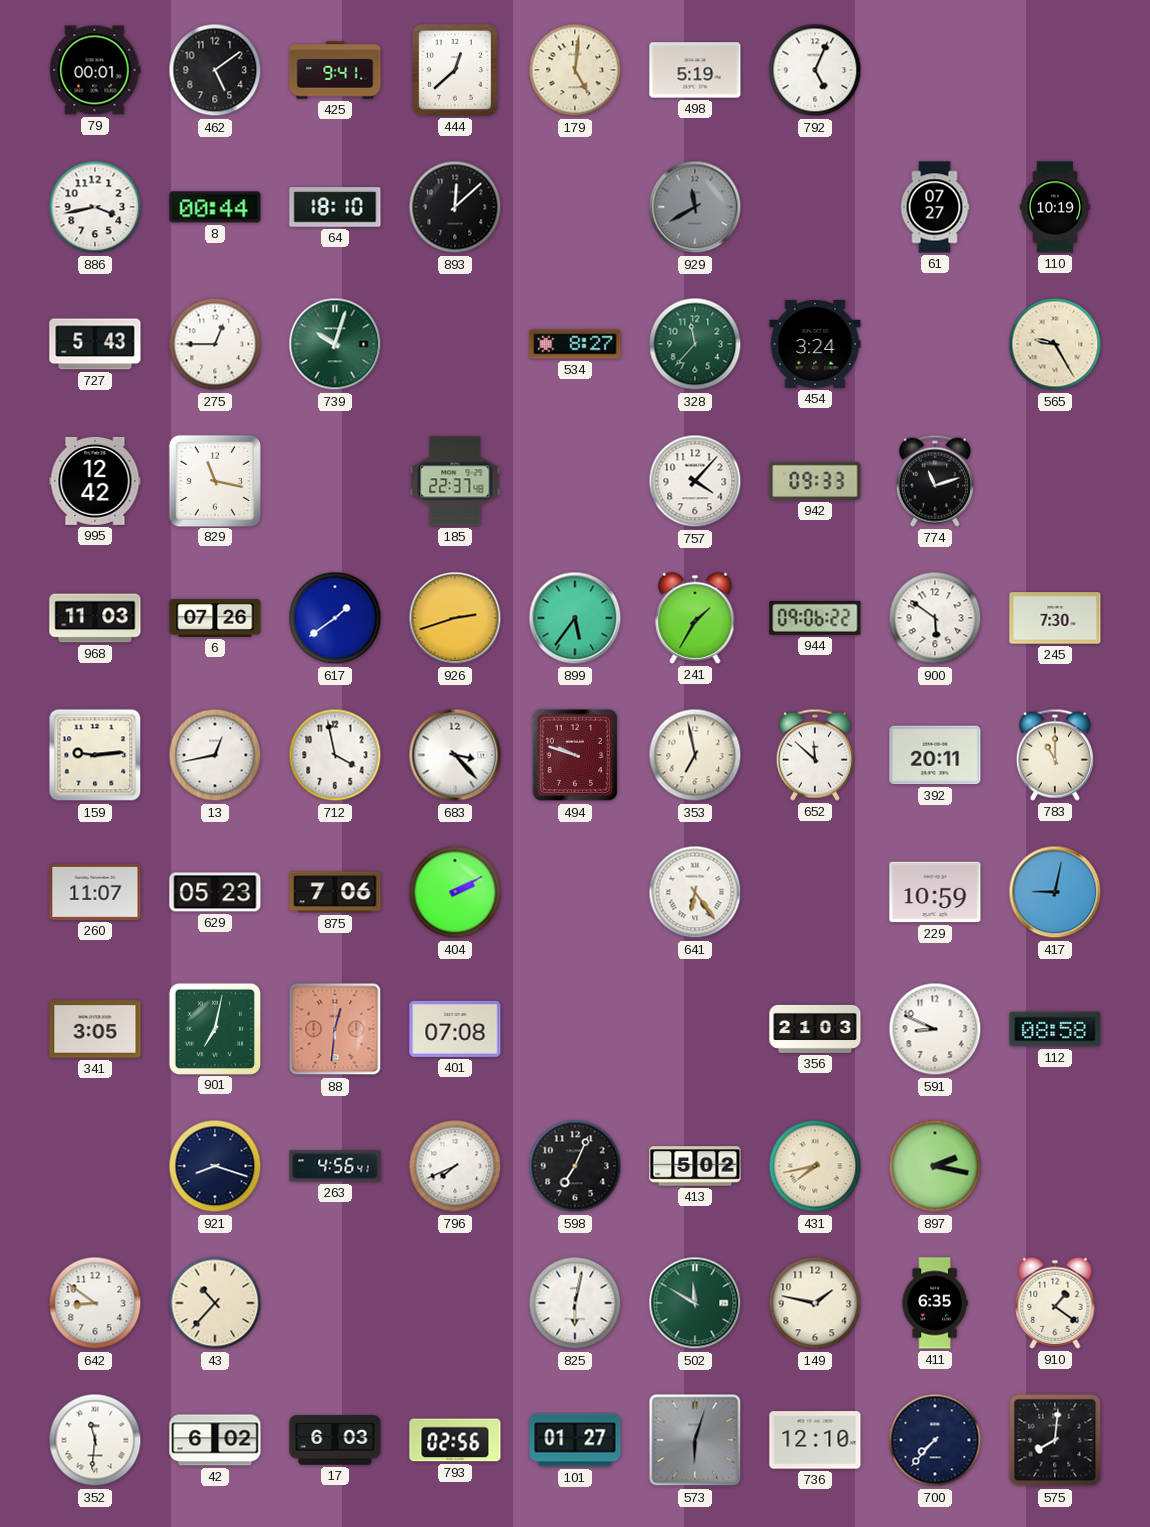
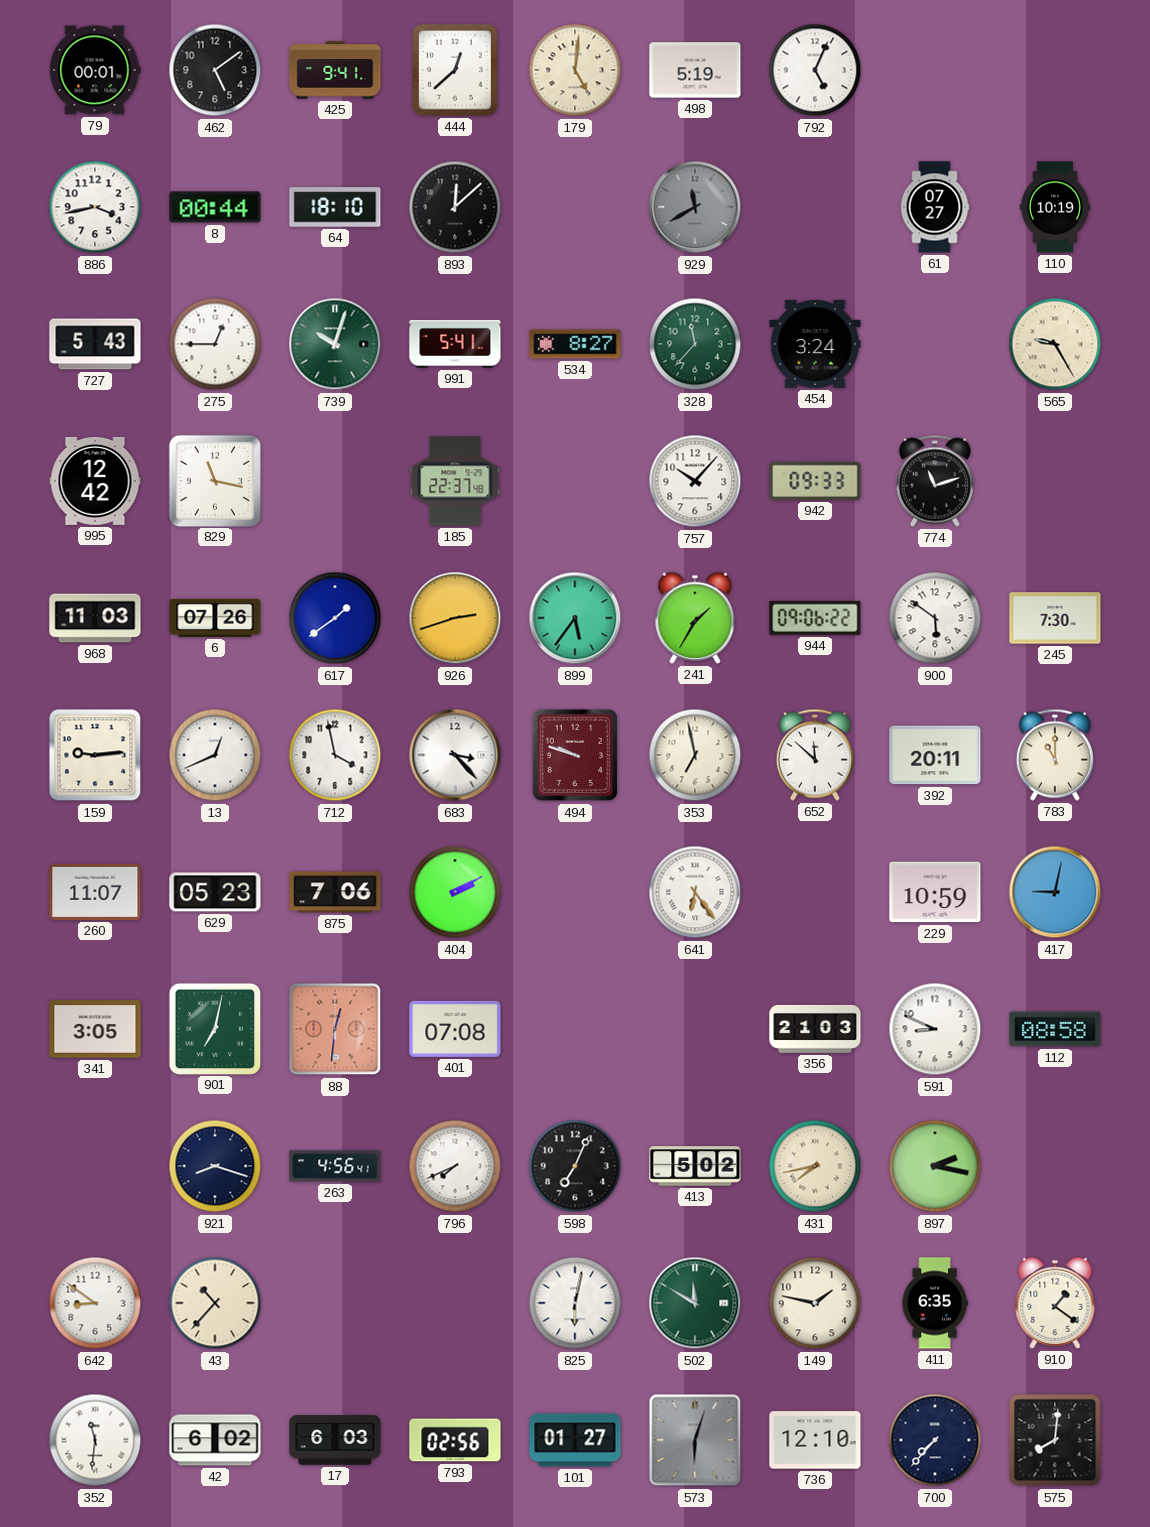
991: none -> 5:41
757: 4:07 -> 10:07
13: 12:43 -> 12:41
